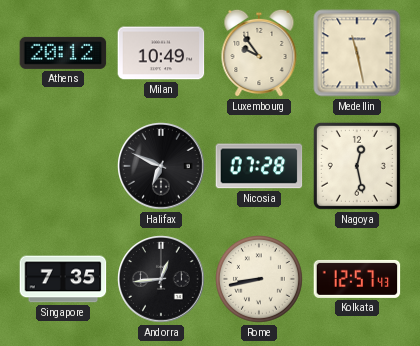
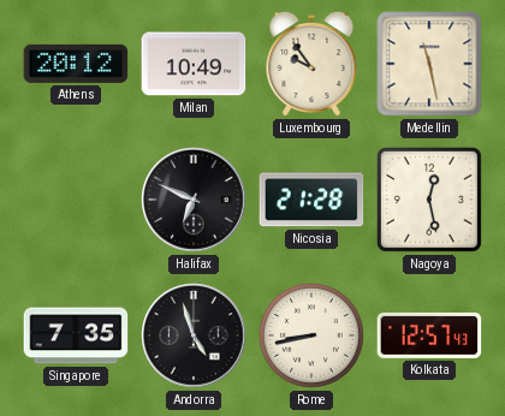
Nicosia: 07:28 -> 21:28
Andorra: 12:44 -> 4:57
